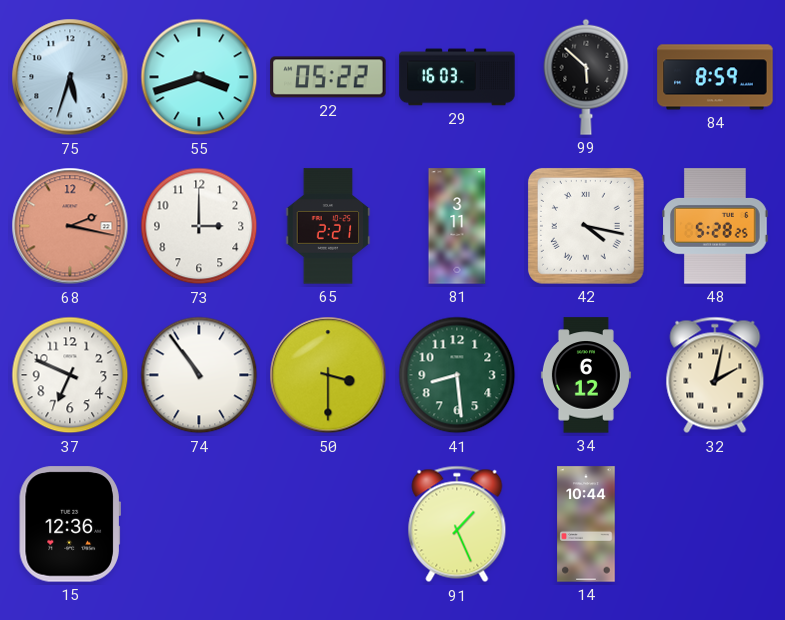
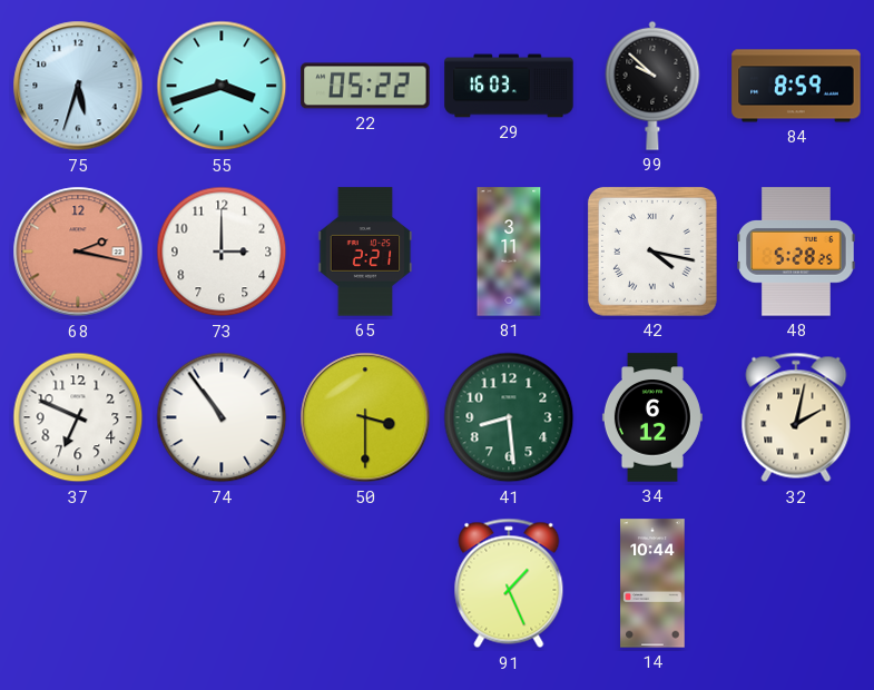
99: 5:52 -> 9:52
15: 12:36 -> none
